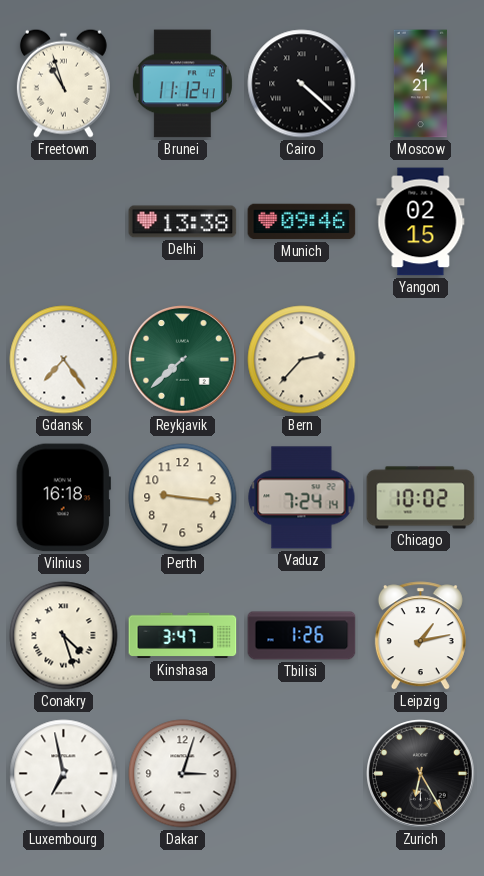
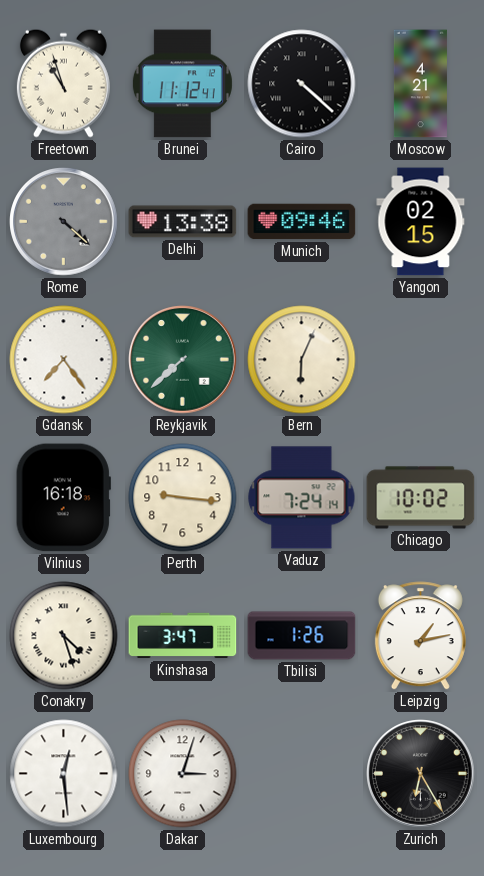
Rome: none -> 4:22
Bern: 2:37 -> 6:04
Luxembourg: 6:58 -> 12:29
